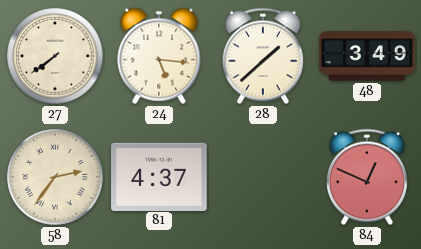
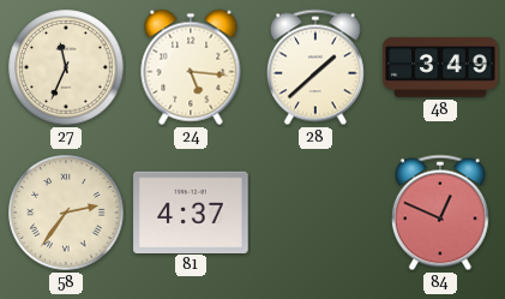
27: 7:39 -> 11:34
